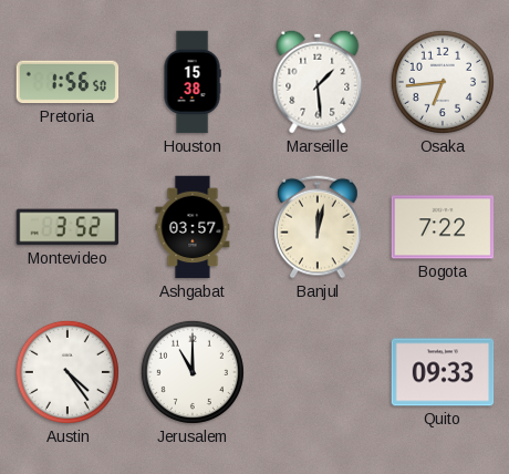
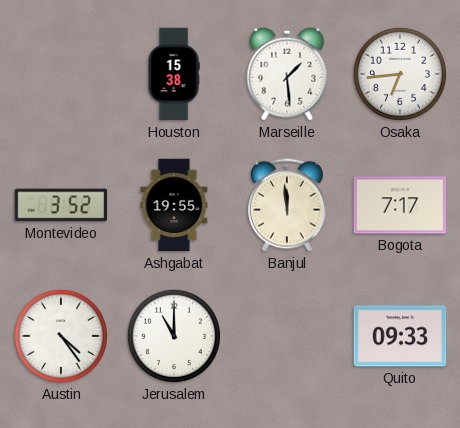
Pretoria: 1:56 -> none
Ashgabat: 03:57 -> 19:55
Banjul: 12:02 -> 11:59
Bogota: 7:22 -> 7:17
